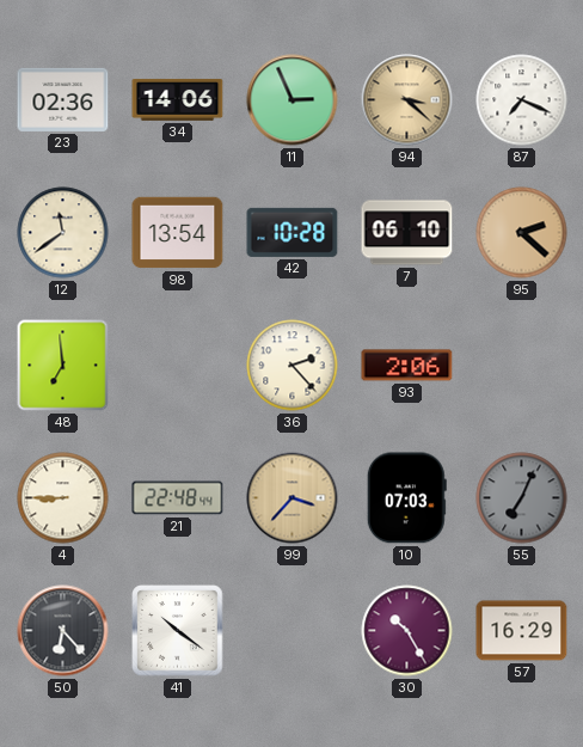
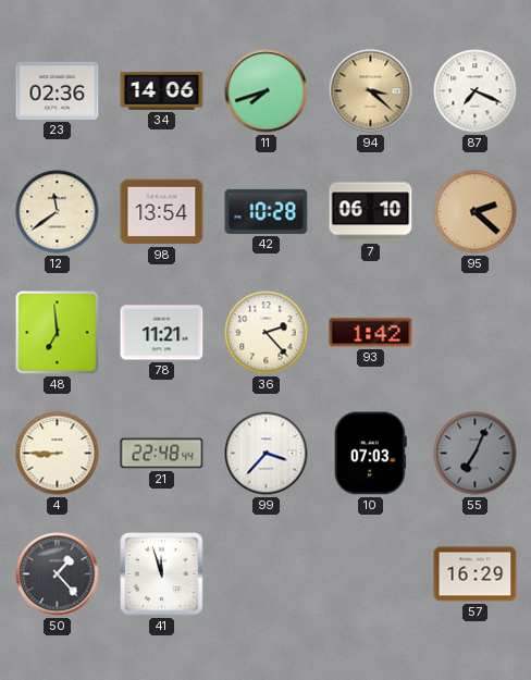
11: 2:56 -> 7:42
78: none -> 11:21
93: 2:06 -> 1:42
99 dial: champagne -> white
50: 6:23 -> 1:23
41: 10:21 -> 11:57
30: 10:25 -> none
